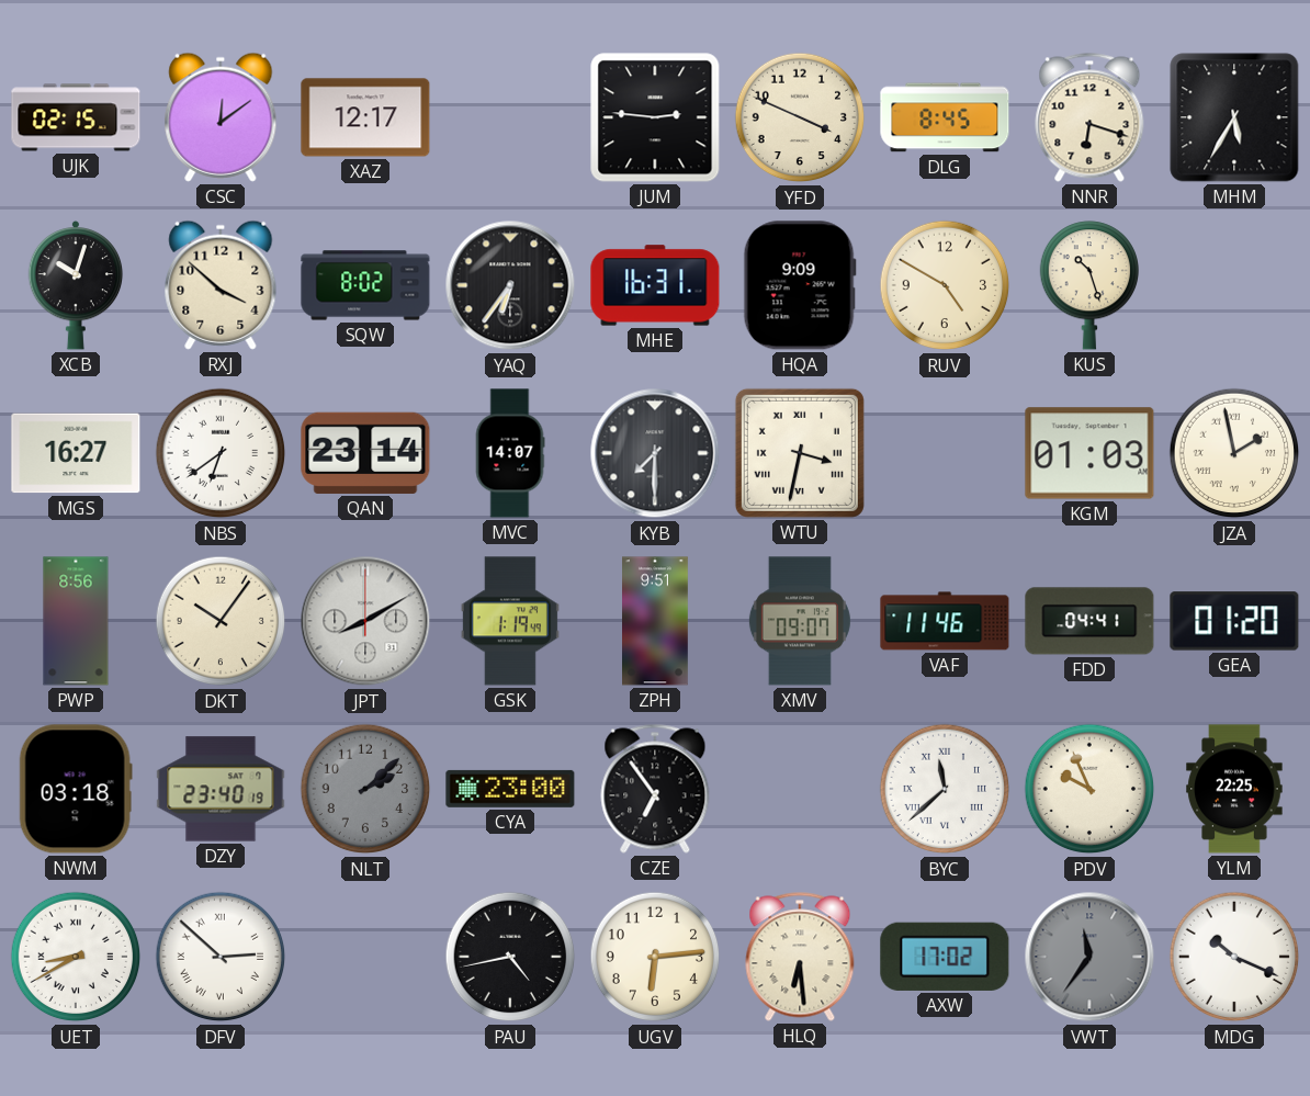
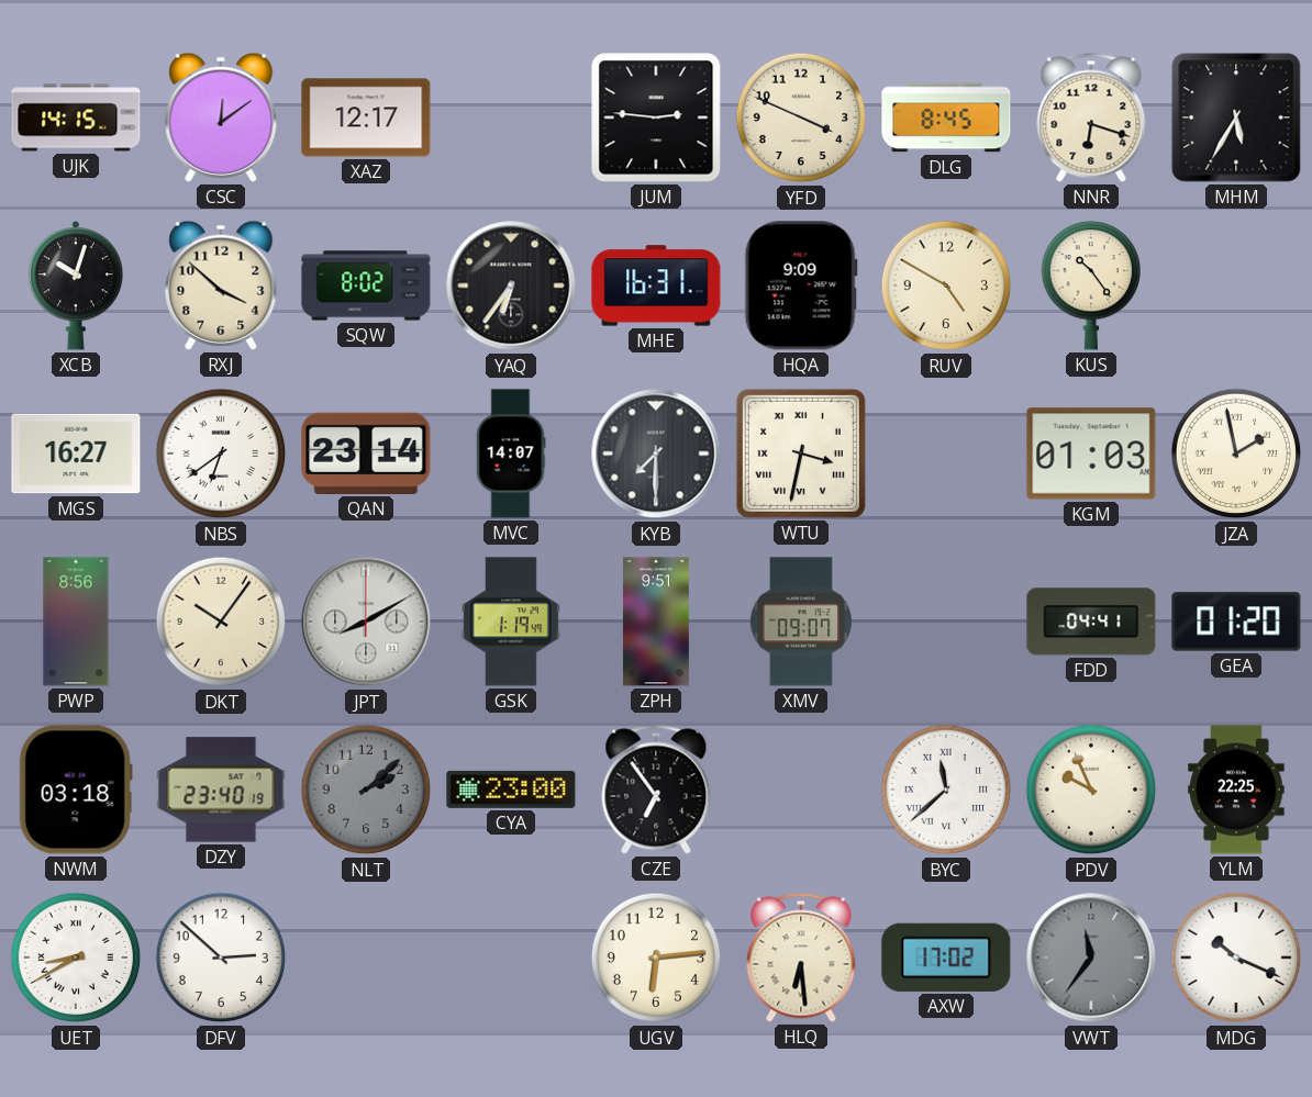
UJK: 02:15 -> 14:15
KUS: 10:27 -> 10:24
VAF: 11:46 -> none
DFV numerals: Roman -> Arabic
PAU: 4:43 -> none
